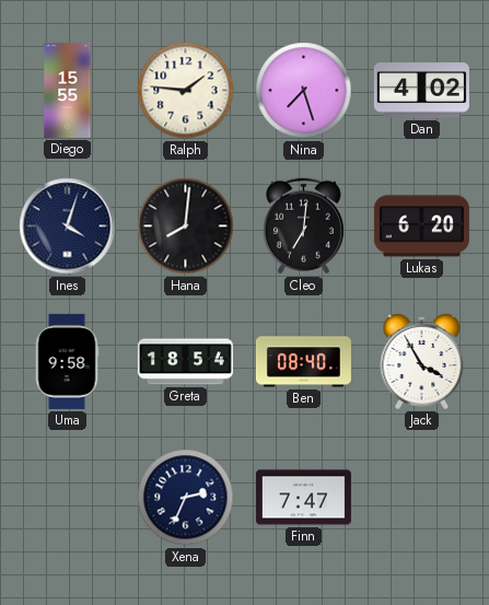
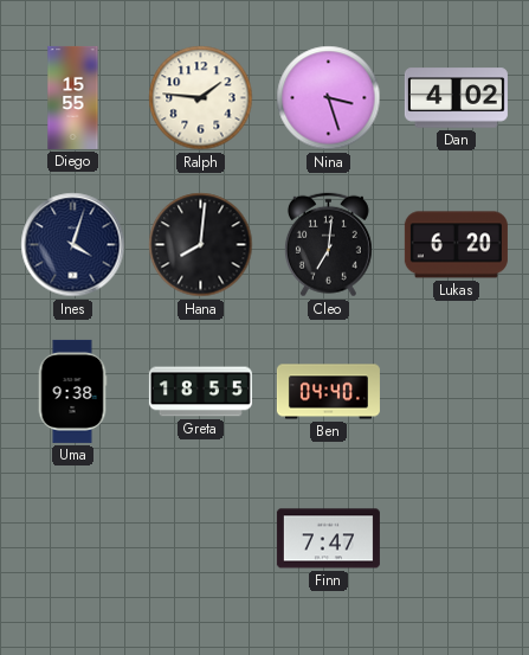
Nina: 7:27 -> 3:27
Uma: 9:58 -> 9:38
Greta: 18:54 -> 18:55
Ben: 08:40 -> 04:40
Jack: 3:55 -> none
Xena: 2:34 -> none
